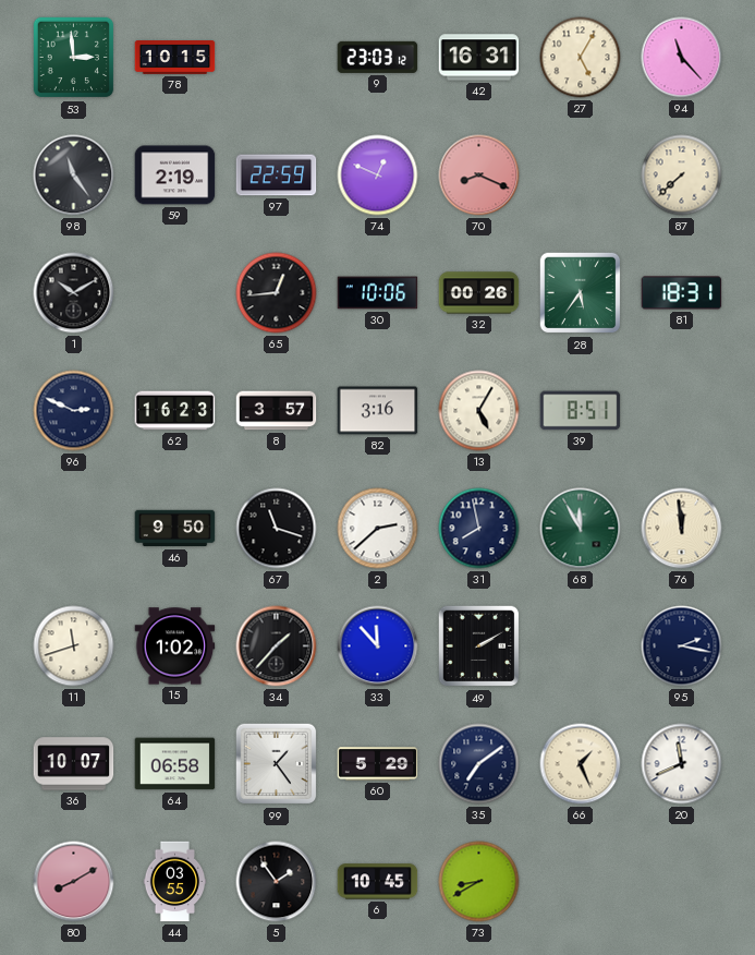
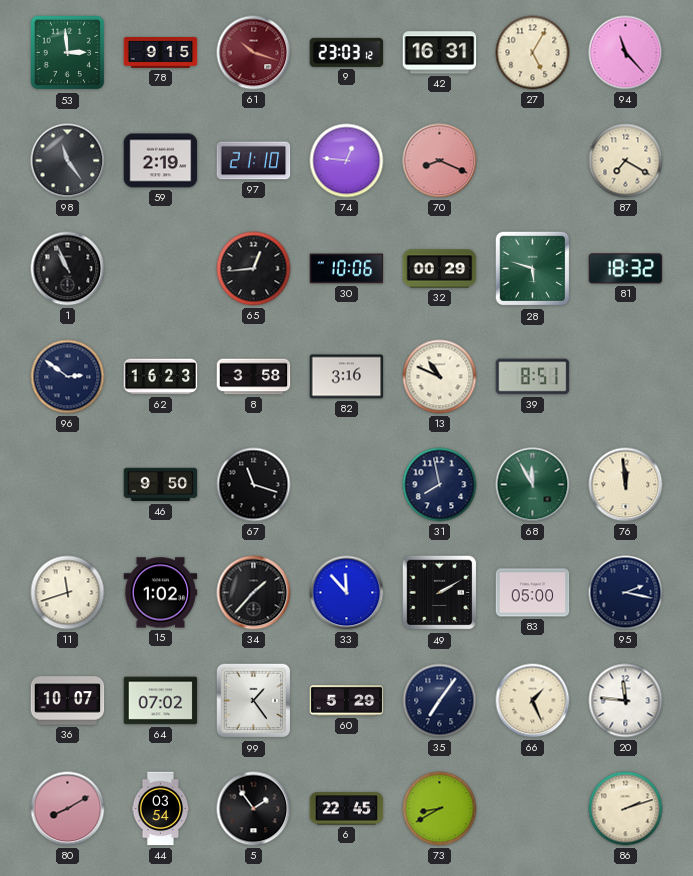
78: 10:15 -> 9:15
61: none -> 10:18
97: 22:59 -> 21:10
74: 12:49 -> 12:46
87: 7:38 -> 7:20
1: 10:10 -> 10:56
32: 00:26 -> 00:29
28: 5:36 -> 5:48
81: 18:31 -> 18:32
96: 2:49 -> 2:51
8: 3:57 -> 3:58
13: 5:05 -> 10:49
2: 2:38 -> none
83: none -> 05:00
64: 06:58 -> 07:02
35: 7:09 -> 7:06
20: 11:41 -> 11:46
44: 03:55 -> 03:54
6: 10:45 -> 22:45
86: none -> 2:12
